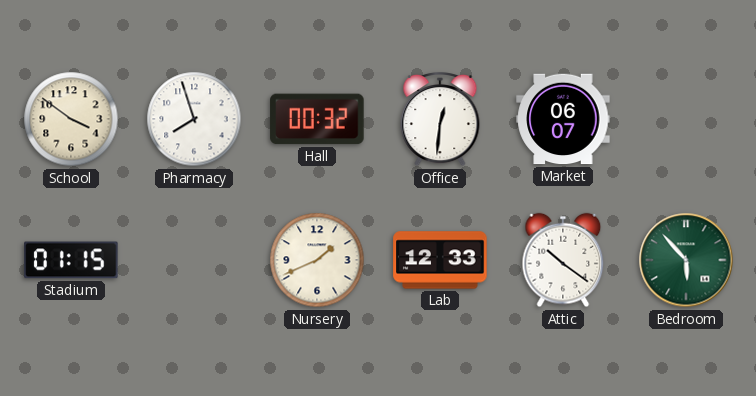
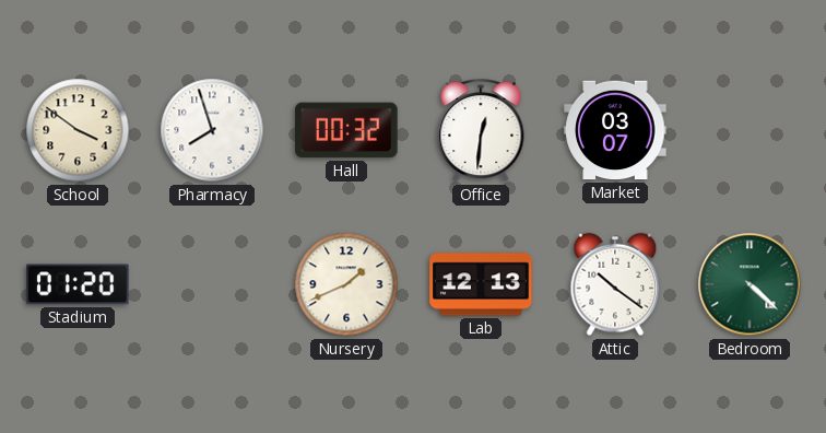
Market: 06:07 -> 03:07
Stadium: 01:15 -> 01:20
Lab: 12:33 -> 12:13
Bedroom: 5:53 -> 4:22
